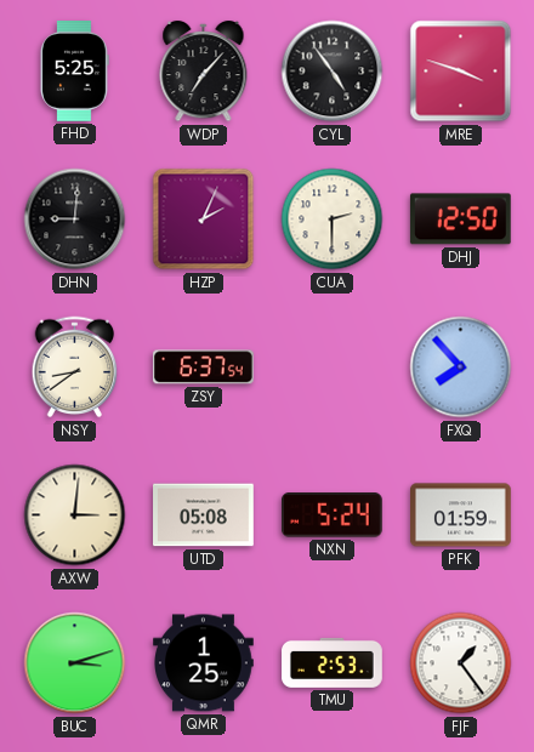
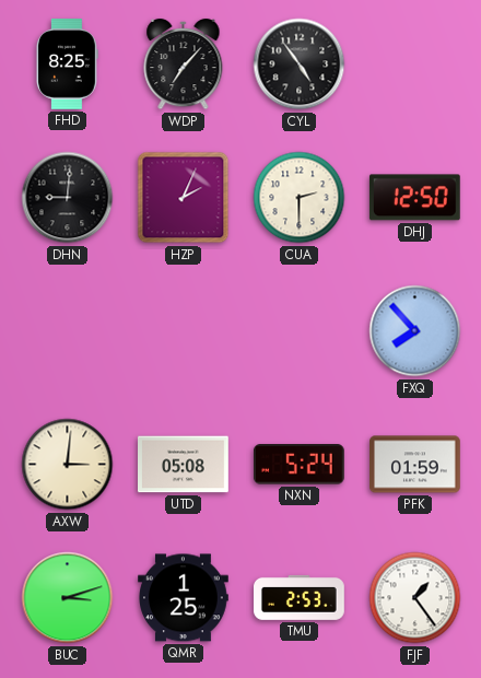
FHD: 5:25 -> 8:25
MRE: 3:48 -> none
NSY: 8:39 -> none
ZSY: 6:37 -> none
